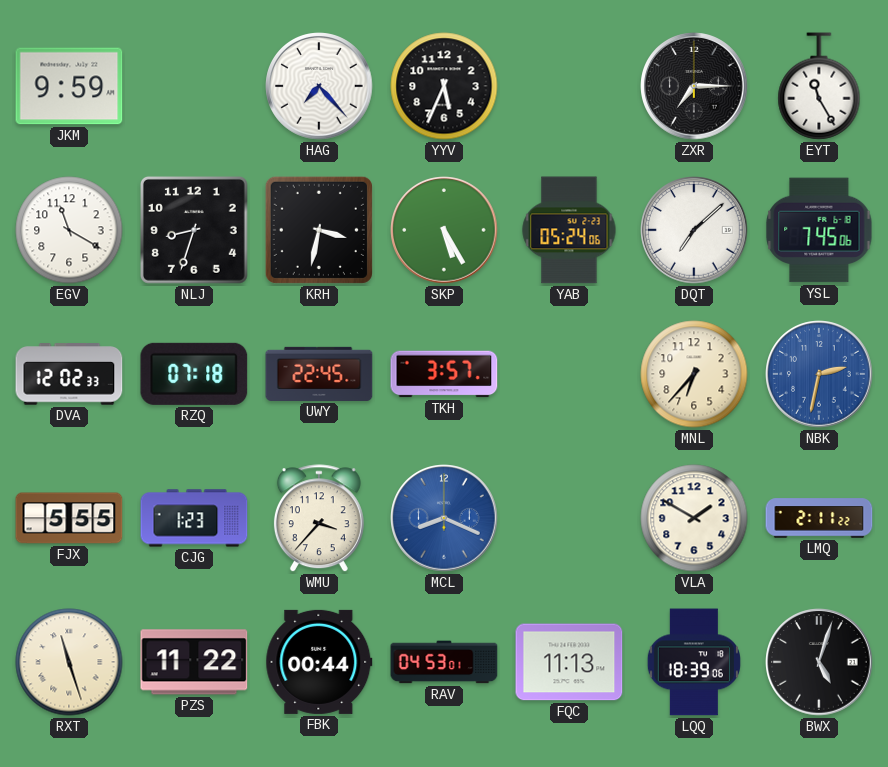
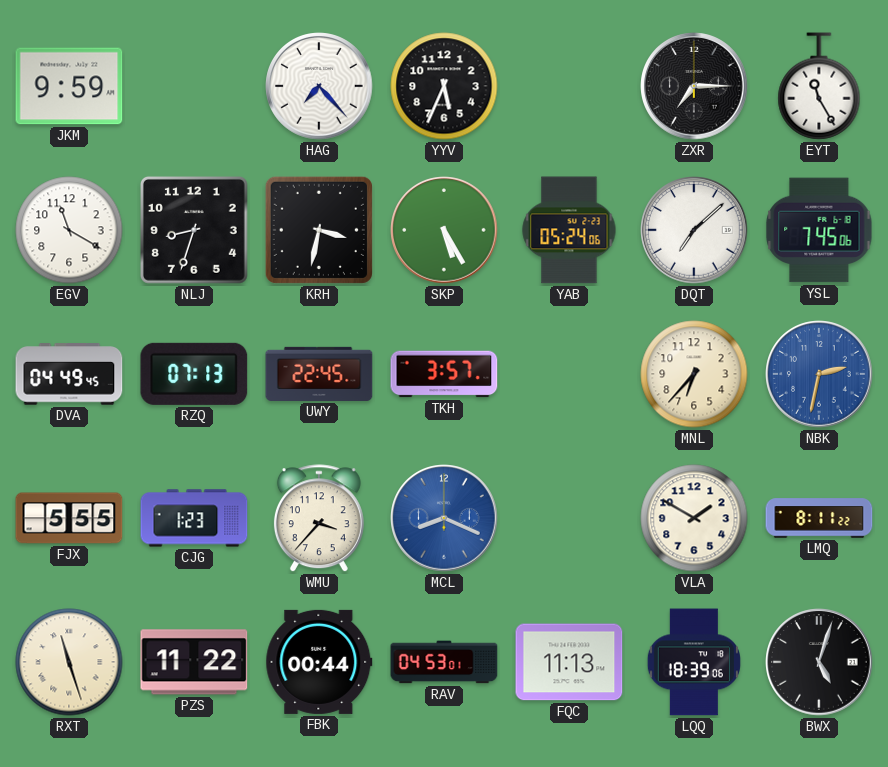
DVA: 12:02 -> 04:49
RZQ: 07:18 -> 07:13
LMQ: 2:11 -> 8:11
